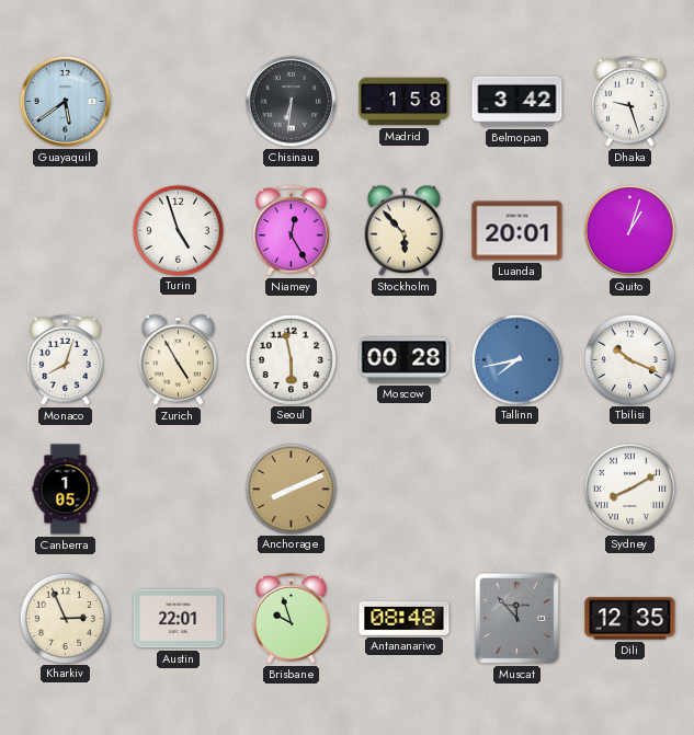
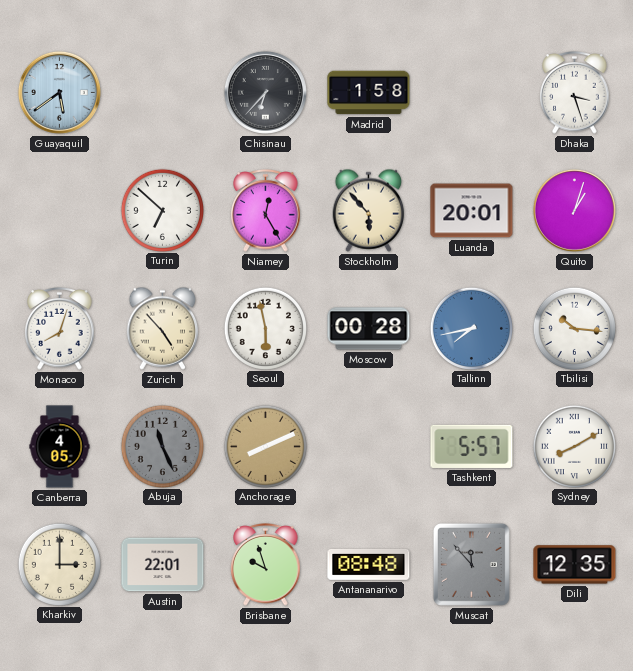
Chisinau: 6:31 -> 6:37
Belmopan: 3:42 -> none
Dhaka: 9:27 -> 3:27
Turin: 4:57 -> 6:52
Zurich: 4:55 -> 4:53
Tbilisi: 10:19 -> 10:16
Canberra: 1:05 -> 4:05
Abuja: none -> 11:26
Tashkent: none -> 5:57
Kharkiv: 2:56 -> 3:00
